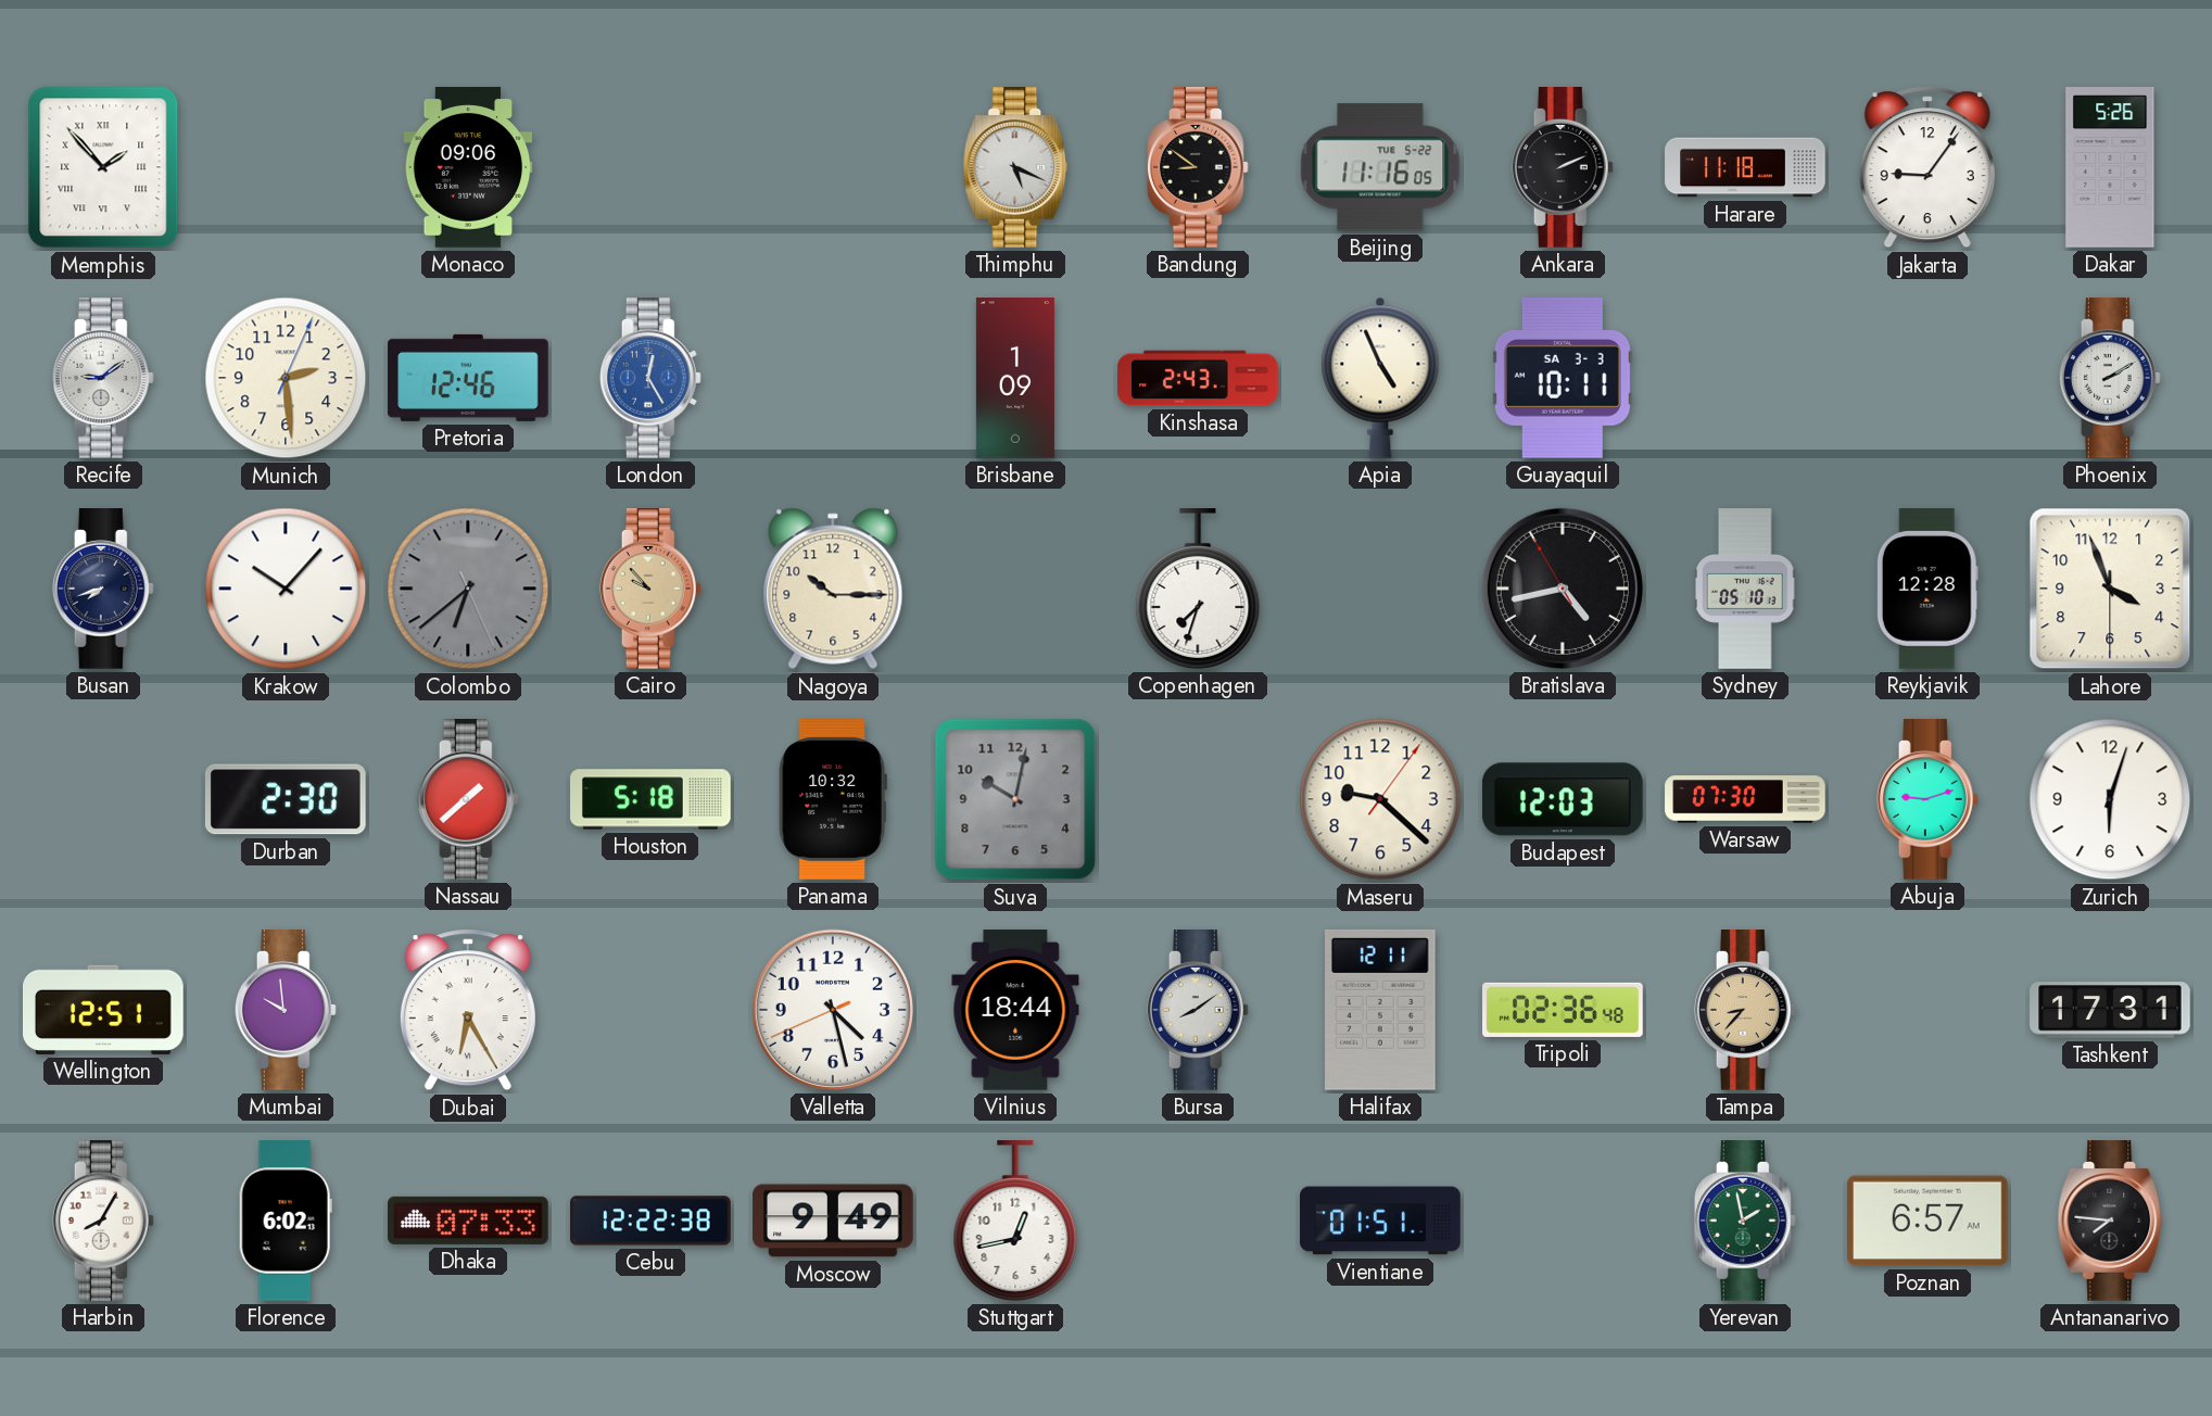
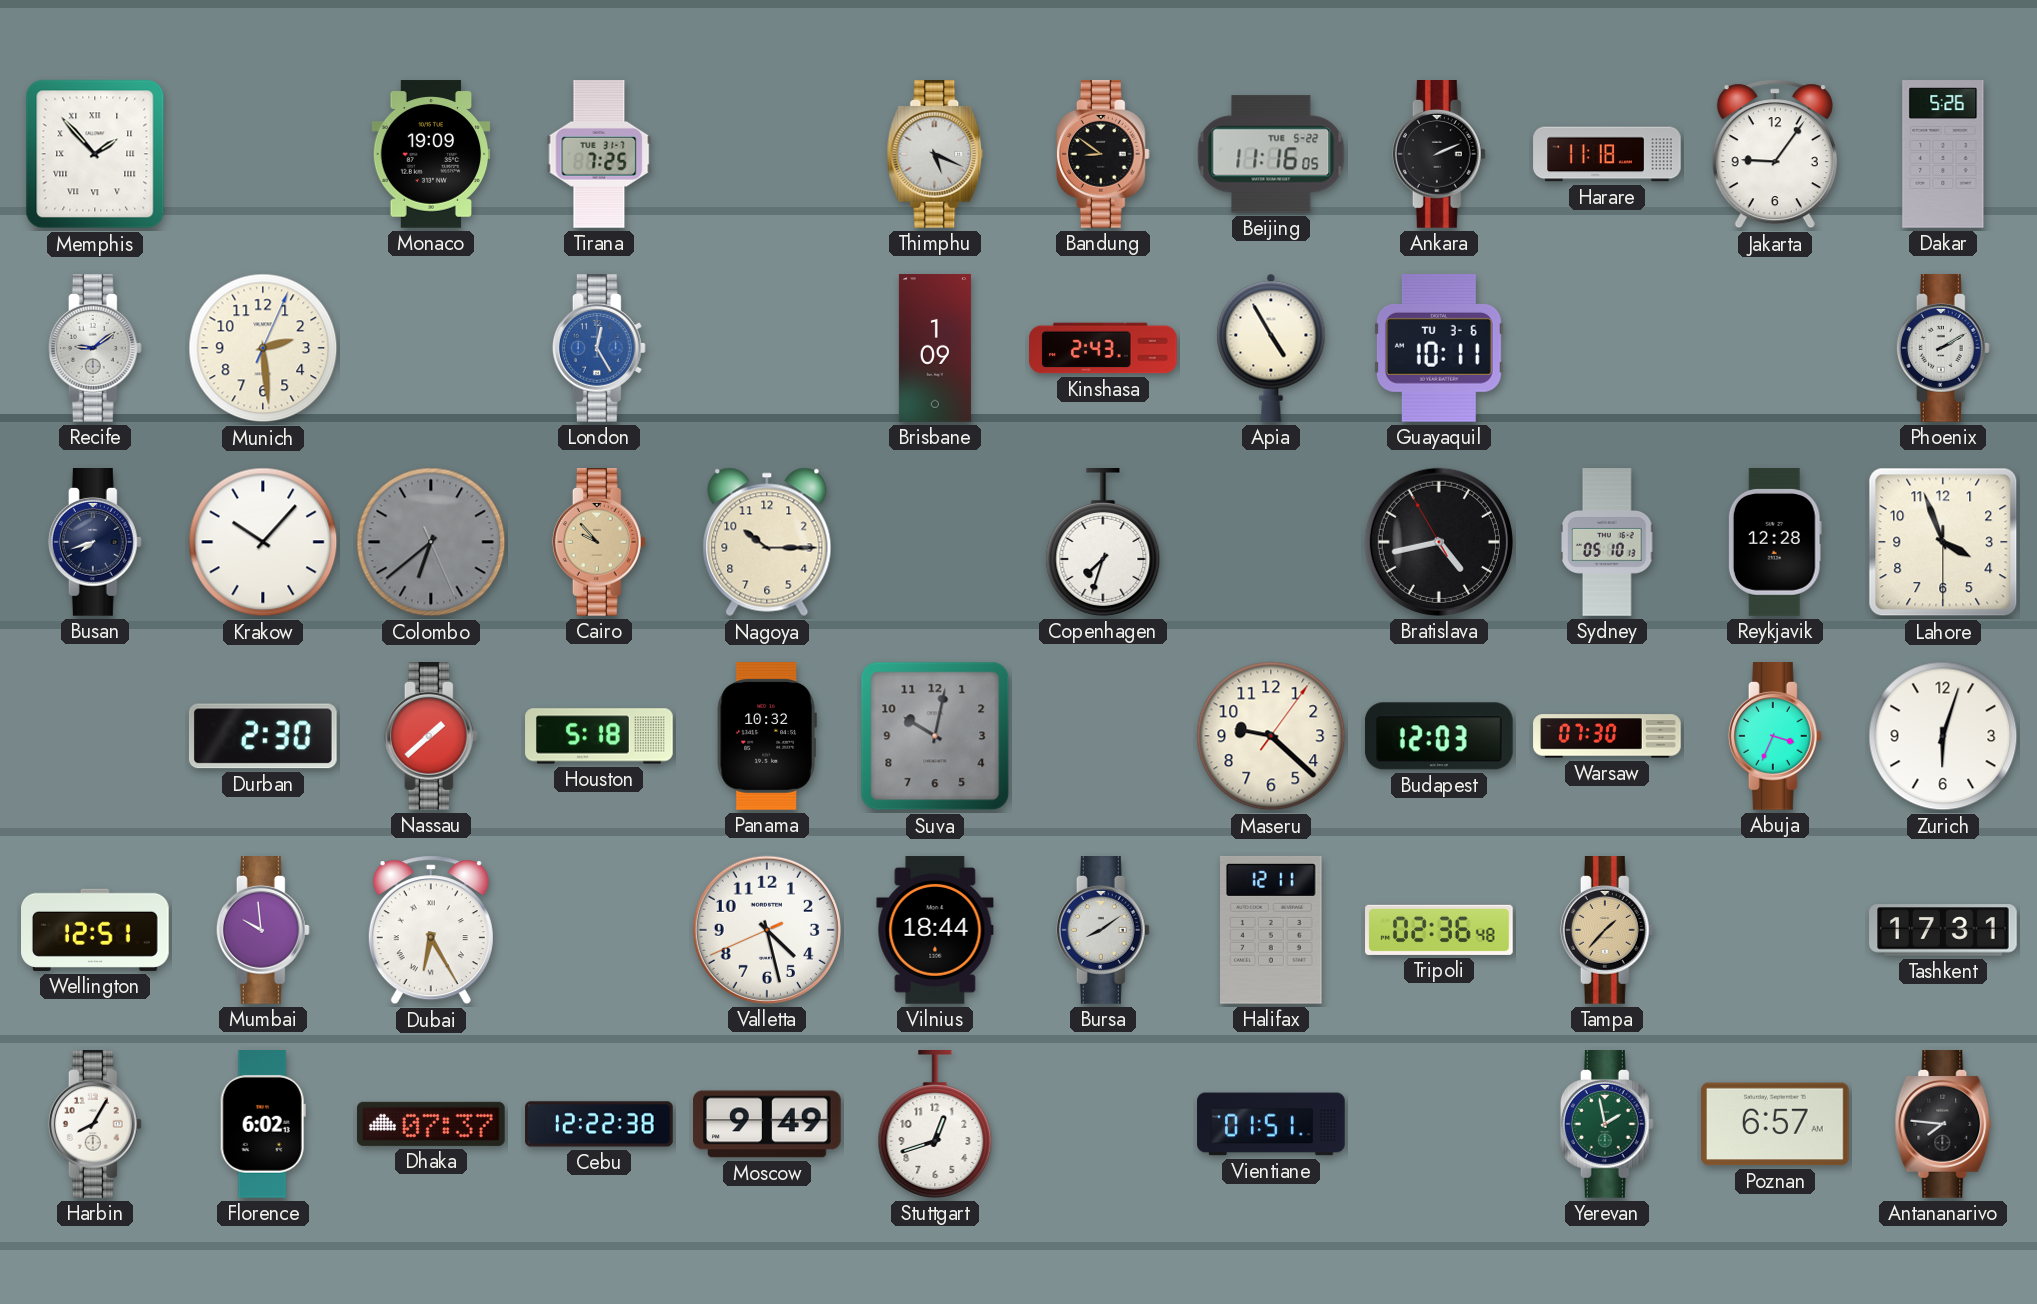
Monaco: 09:06 -> 19:09
Tirana: none -> 7:25
Pretoria: 12:46 -> none
Apia: 4:56 -> 4:55
Guayaquil date: SA 3-3 -> TU 3-6
Abuja: 9:12 -> 3:34
Tampa: 8:37 -> 1:37
Dhaka: 07:33 -> 07:37
Stuttgart: 12:43 -> 12:42
